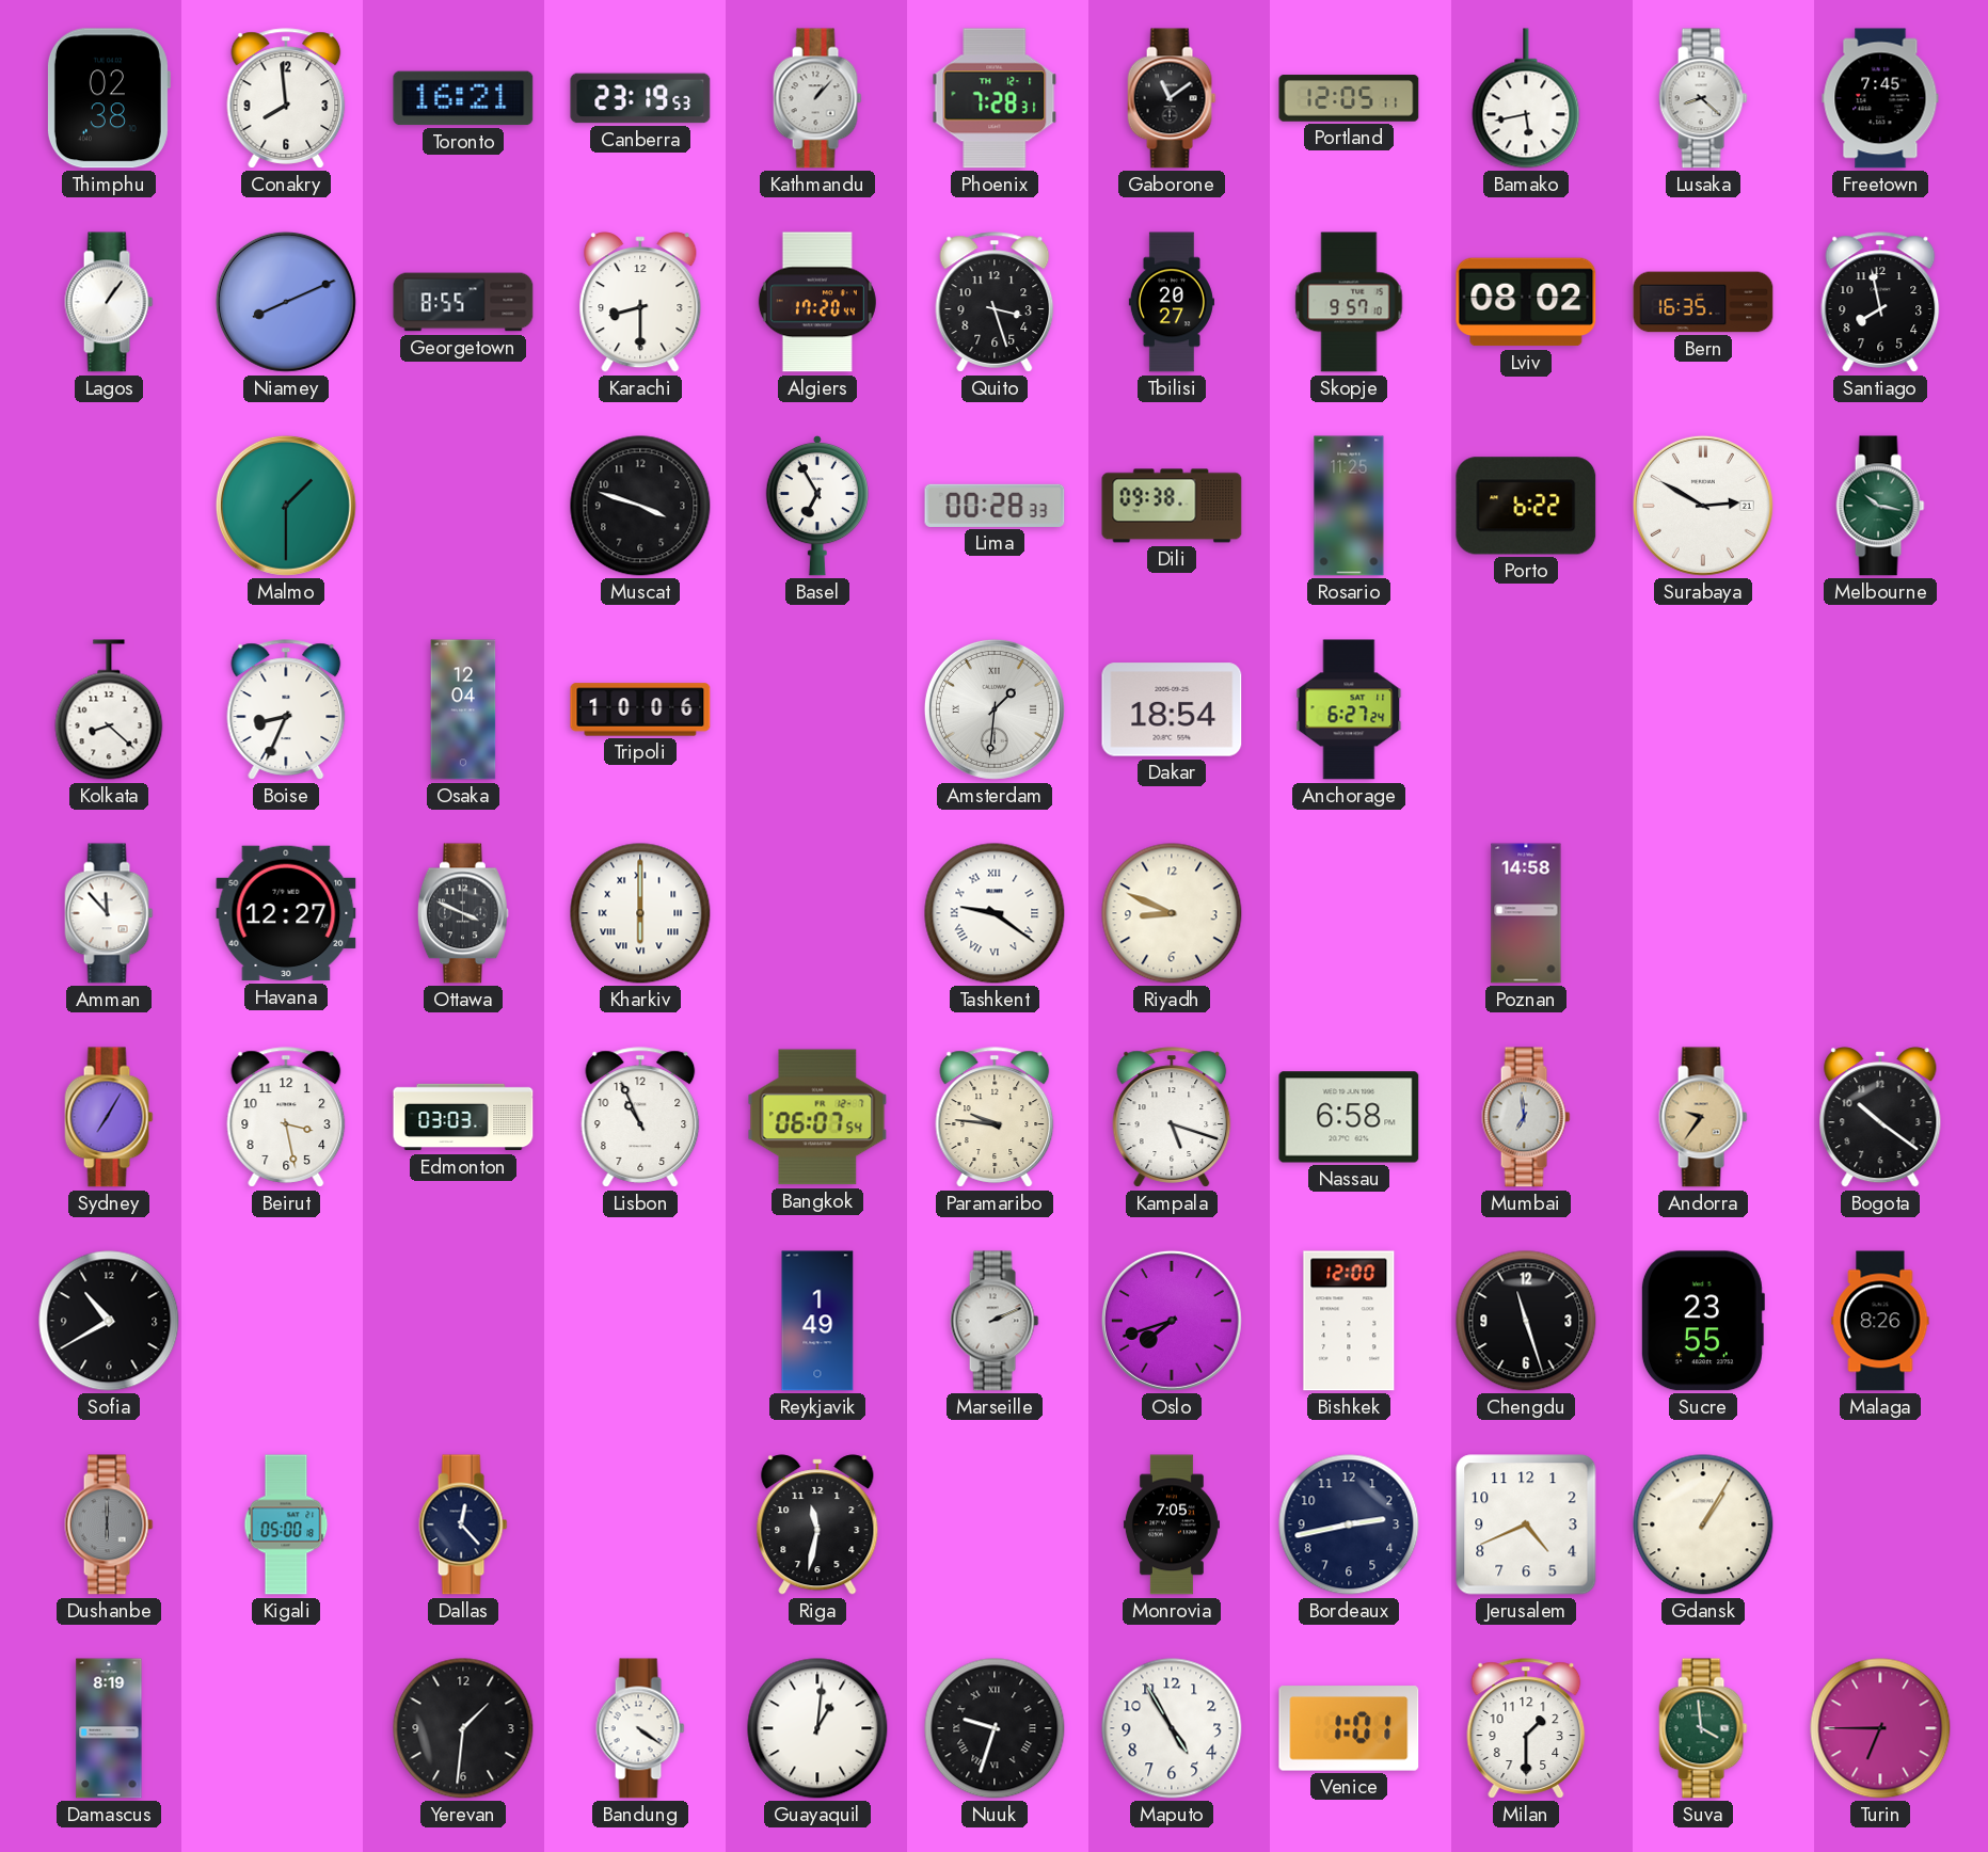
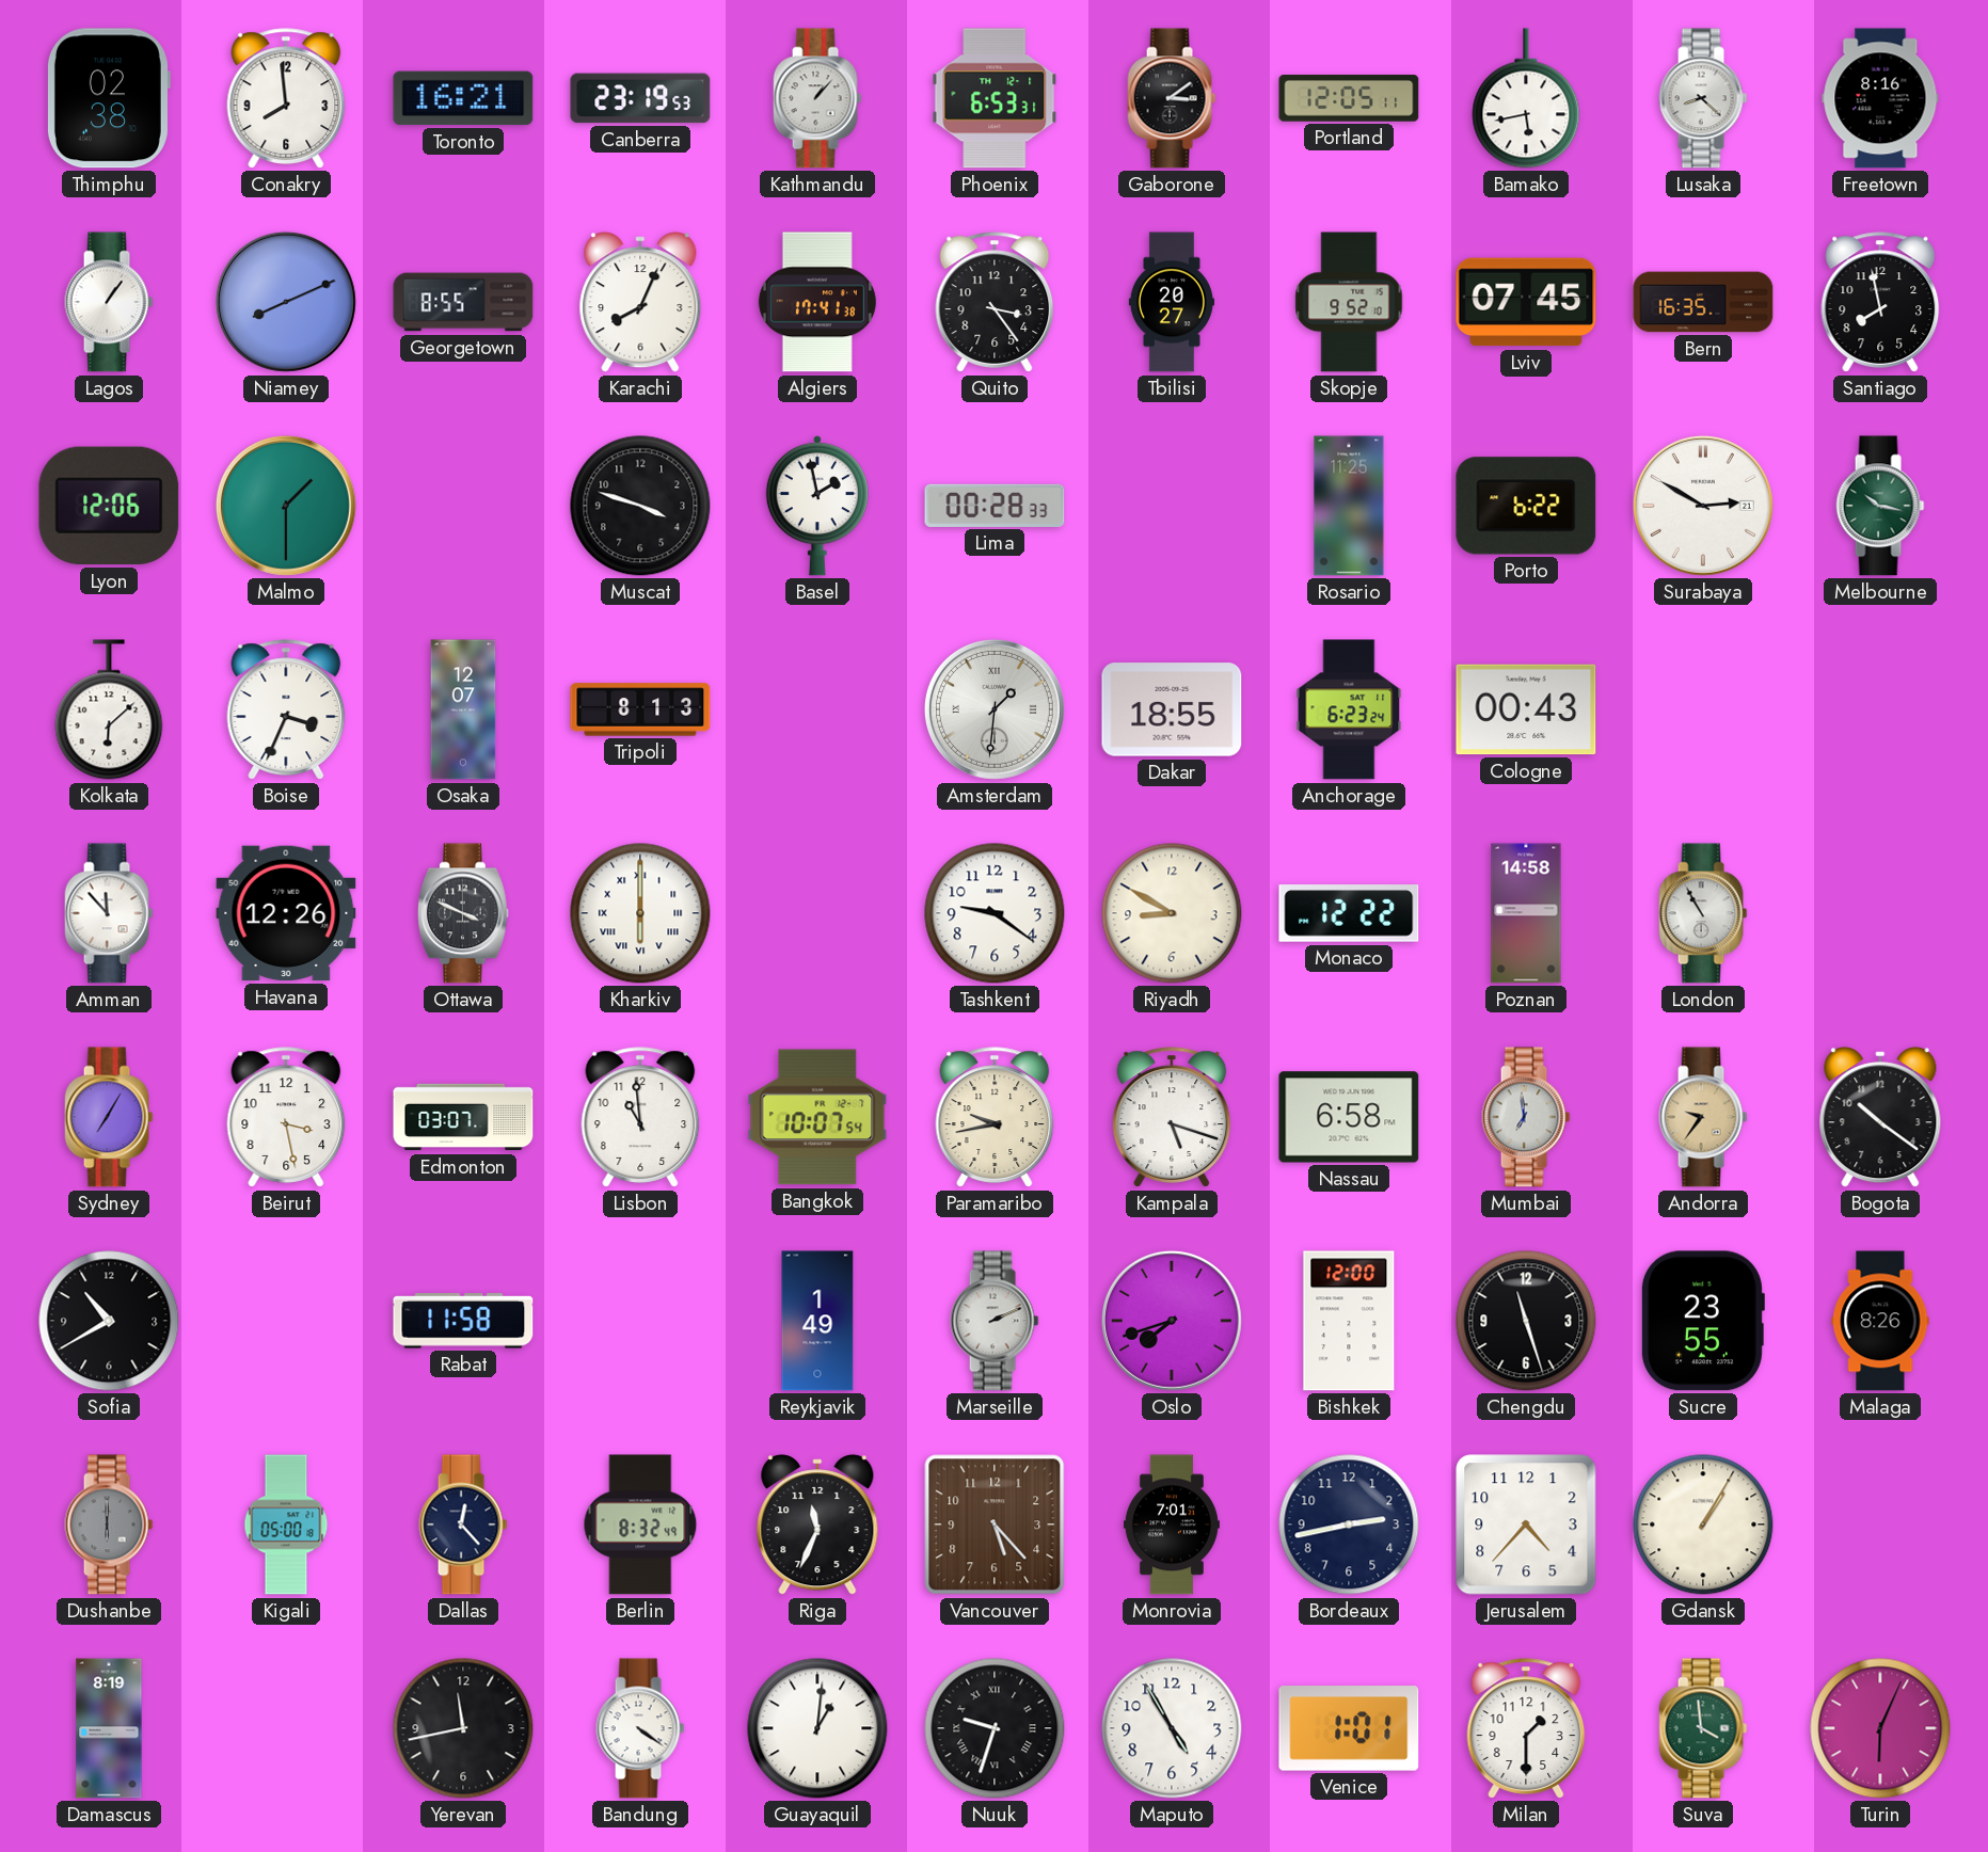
Phoenix: 7:28 -> 6:53
Gaborone: 11:09 -> 3:09
Freetown: 7:45 -> 8:16
Karachi: 8:30 -> 8:04
Algiers: 17:20 -> 17:41
Quito: 3:27 -> 3:24
Skopje: 9:57 -> 9:52
Lviv: 08:02 -> 07:45
Lyon: none -> 12:06
Basel: 6:55 -> 1:58
Dili: 09:38 -> none
Kolkata: 8:22 -> 6:08
Boise: 8:34 -> 3:34
Osaka: 12:04 -> 12:07
Tripoli: 10:06 -> 8:13
Dakar: 18:54 -> 18:55
Anchorage: 6:27 -> 6:23
Cologne: none -> 00:43
Havana: 12:27 -> 12:26
Tashkent numerals: Roman -> Arabic
Riyadh: 8:49 -> 8:50
Monaco: none -> 12:22
London: none -> 10:55
Edmonton: 03:03 -> 03:07
Lisbon: 10:56 -> 10:59
Bangkok: 06:07 -> 10:07
Paramaribo: 9:46 -> 9:43
Rabat: none -> 11:58
Berlin: none -> 8:32
Riga: 11:32 -> 11:34
Vancouver: none -> 5:23
Monrovia: 7:05 -> 7:01
Jerusalem: 4:41 -> 4:37
Yerevan: 1:31 -> 11:43
Turin: 6:45 -> 6:04
